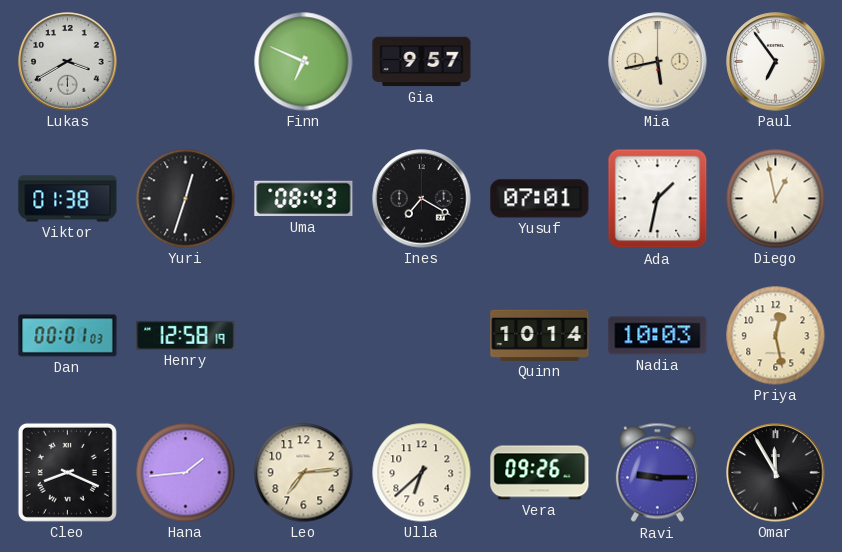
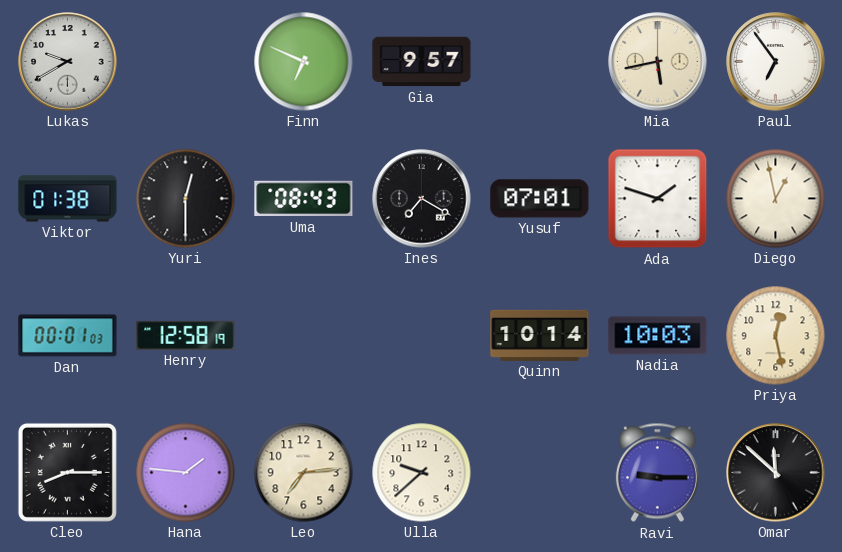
Lukas: 3:40 -> 9:40
Yuri: 12:33 -> 12:30
Ada: 1:32 -> 1:48
Cleo: 8:19 -> 8:15
Hana: 1:44 -> 1:46
Ulla: 6:38 -> 9:38
Vera: 09:26 -> none
Omar: 11:55 -> 11:52
